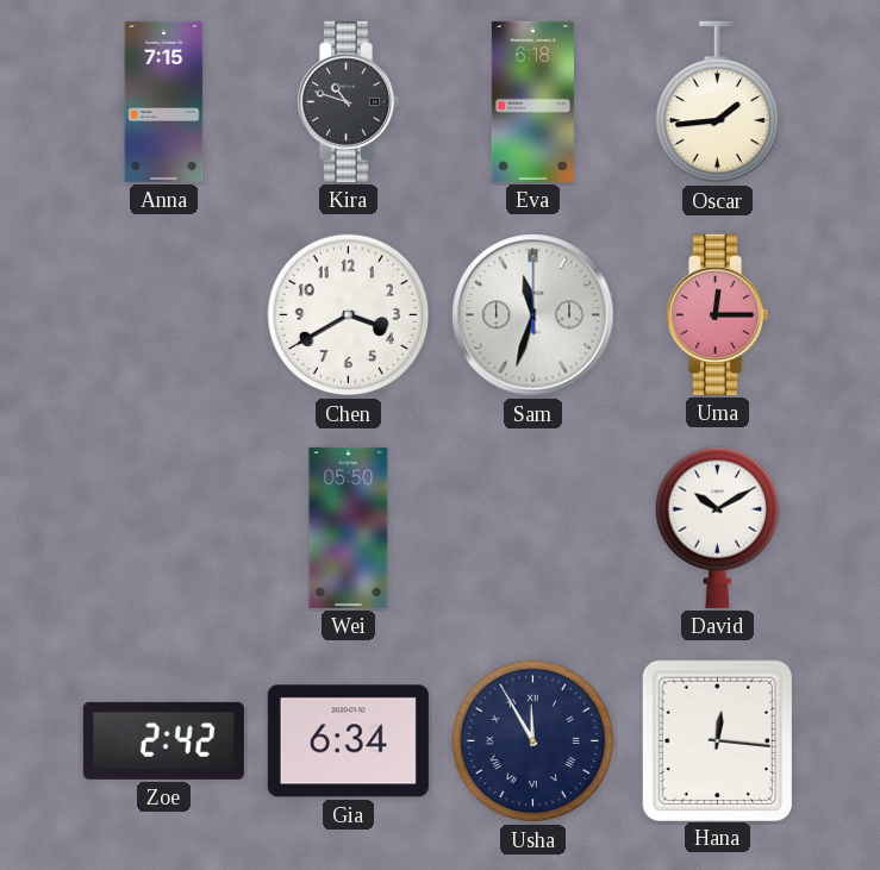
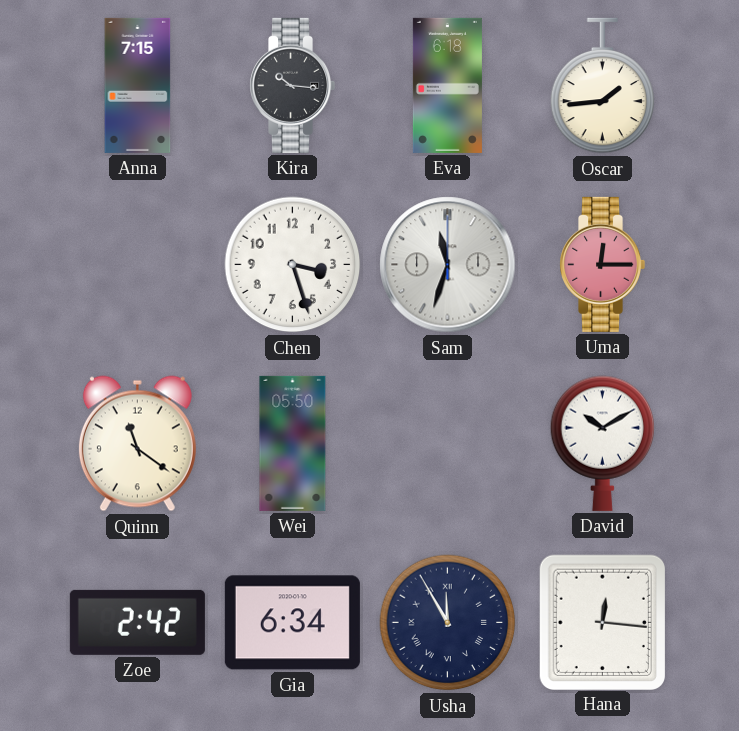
Kira: 10:48 -> 10:16
Chen: 3:40 -> 3:27
Quinn: none -> 11:21
